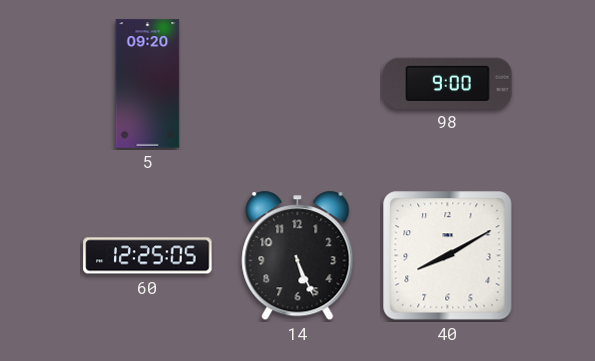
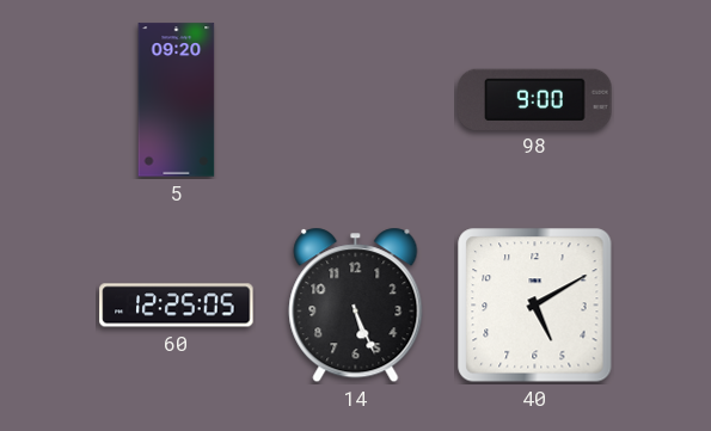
40: 8:10 -> 5:10
